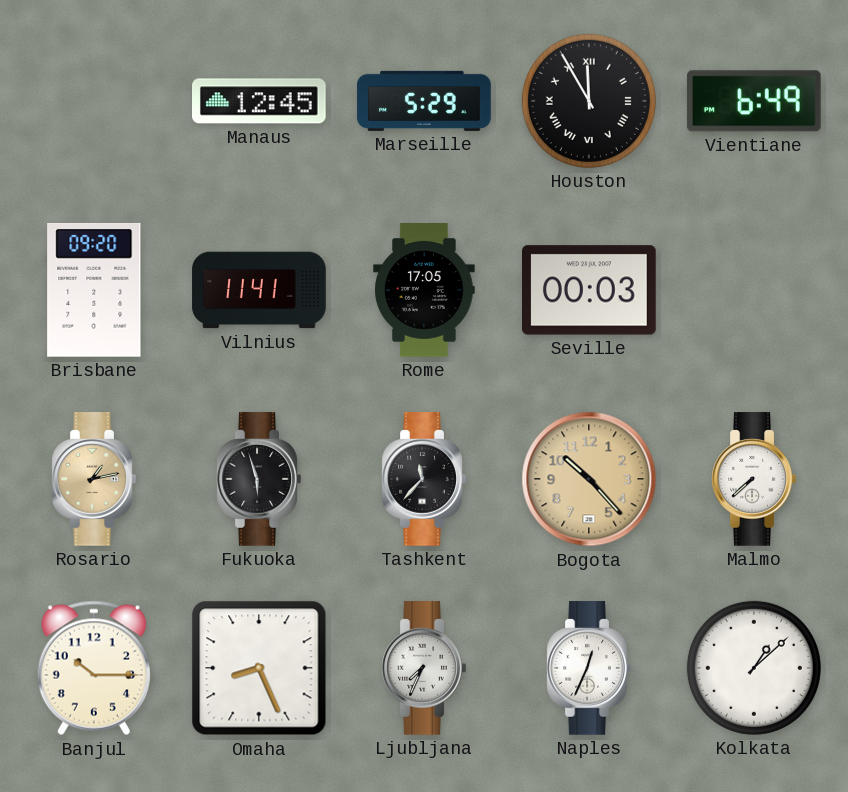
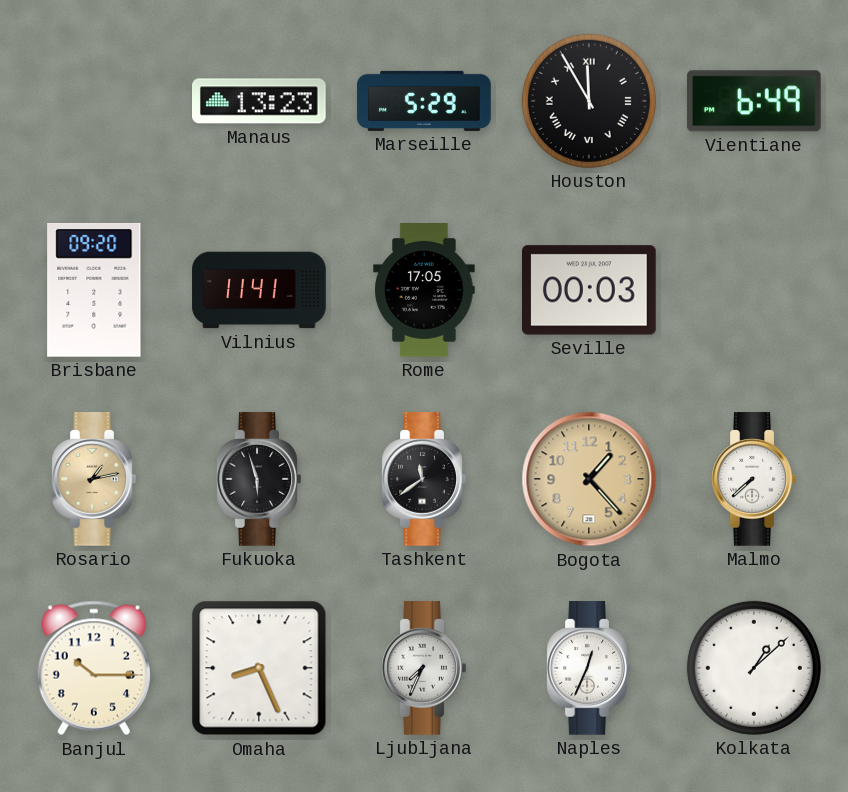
Manaus: 12:45 -> 13:23
Tashkent: 11:37 -> 11:39
Bogota: 10:23 -> 1:23
